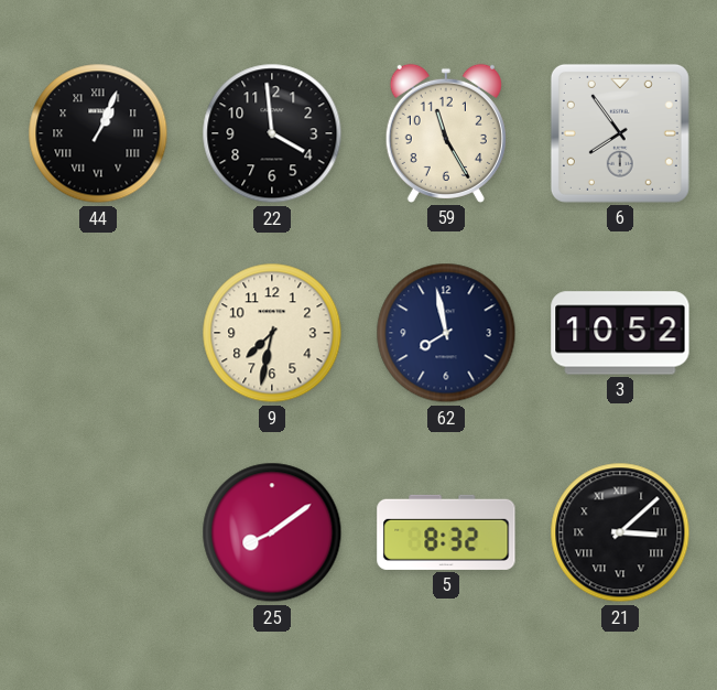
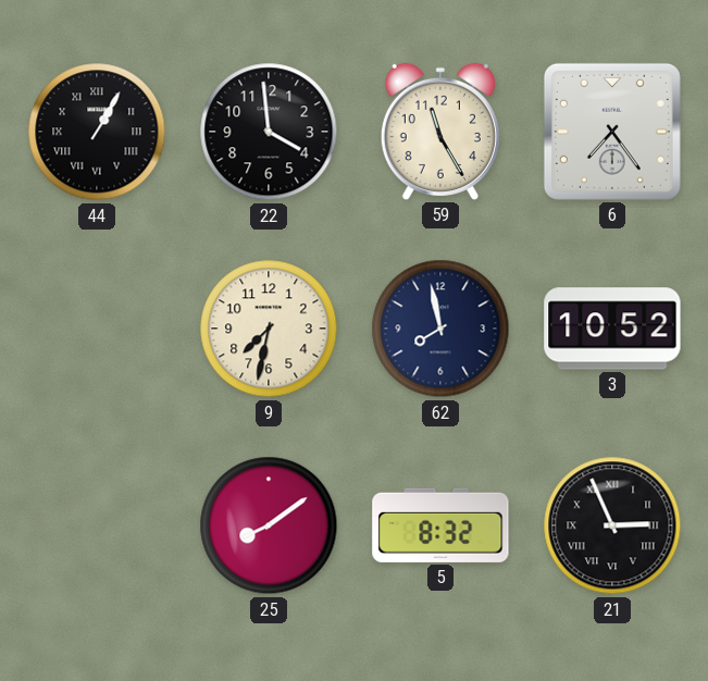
44: 1:04 -> 1:05
6: 7:54 -> 7:24
21: 3:08 -> 2:56
